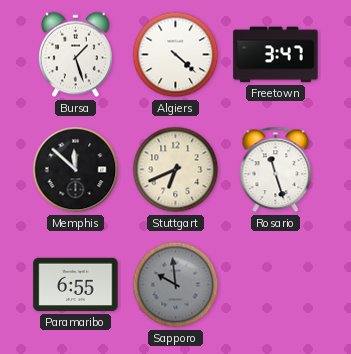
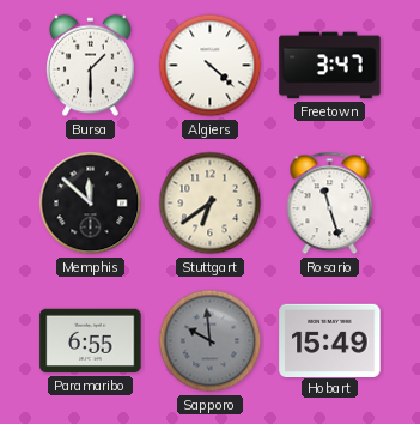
Bursa: 1:27 -> 1:30
Stuttgart: 6:41 -> 6:39
Hobart: none -> 15:49
